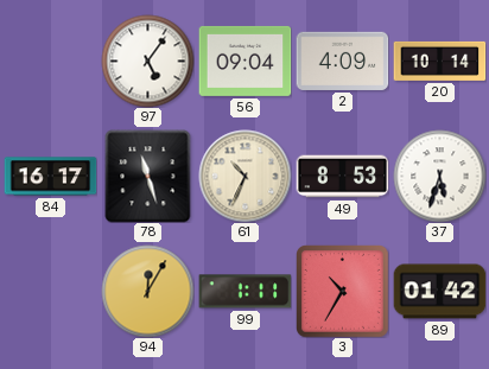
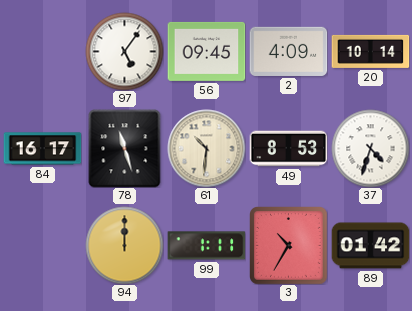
56: 09:04 -> 09:45
61: 10:34 -> 10:31
37: 5:33 -> 4:33
94: 12:05 -> 12:00
